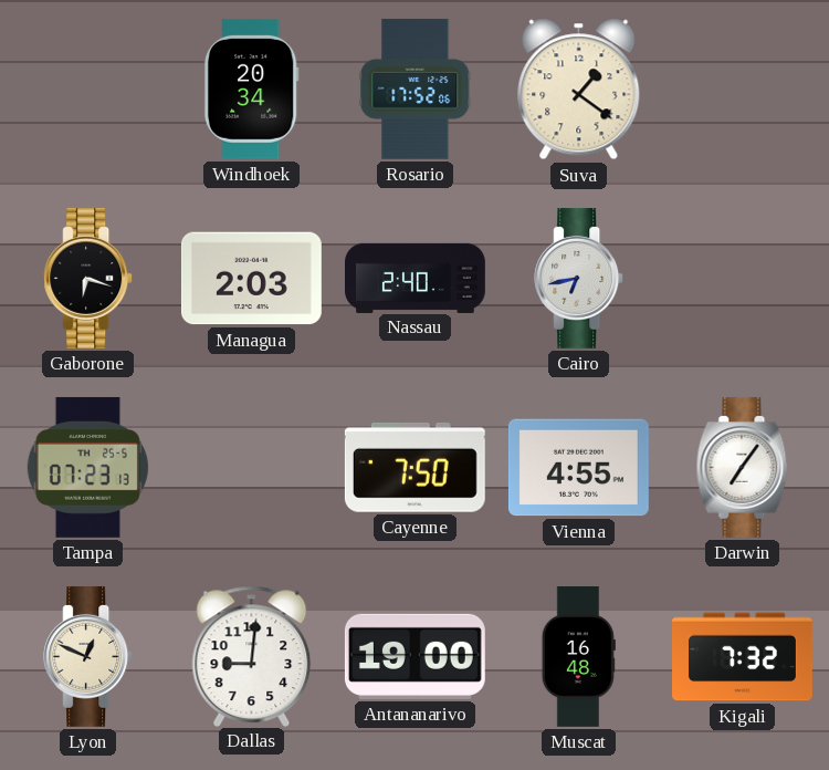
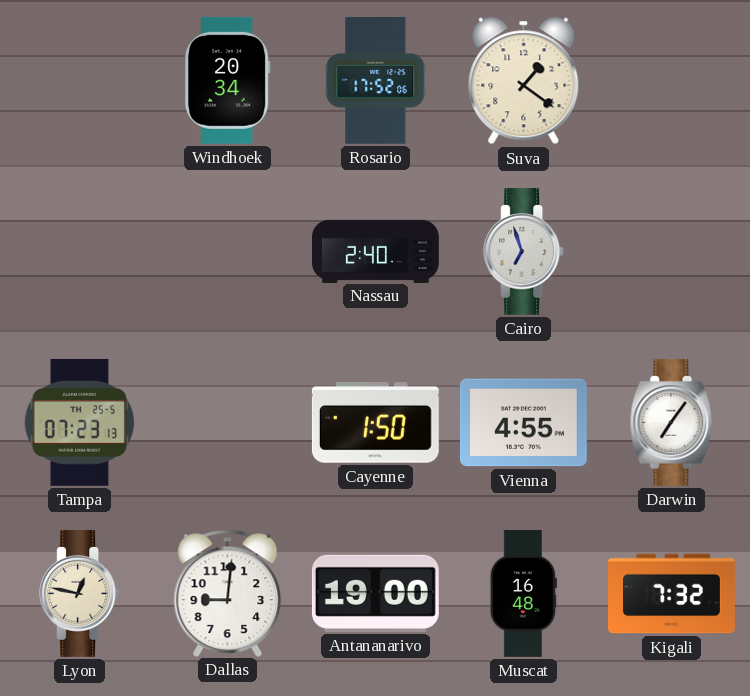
Gaborone: 6:18 -> none
Managua: 2:03 -> none
Cairo: 6:43 -> 6:57
Cayenne: 7:50 -> 1:50
Lyon: 12:49 -> 12:47
